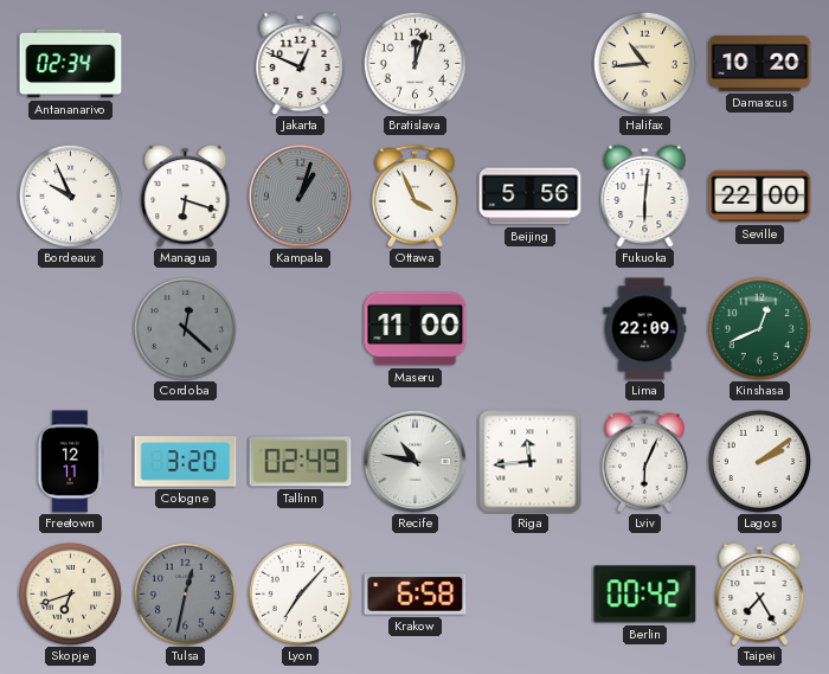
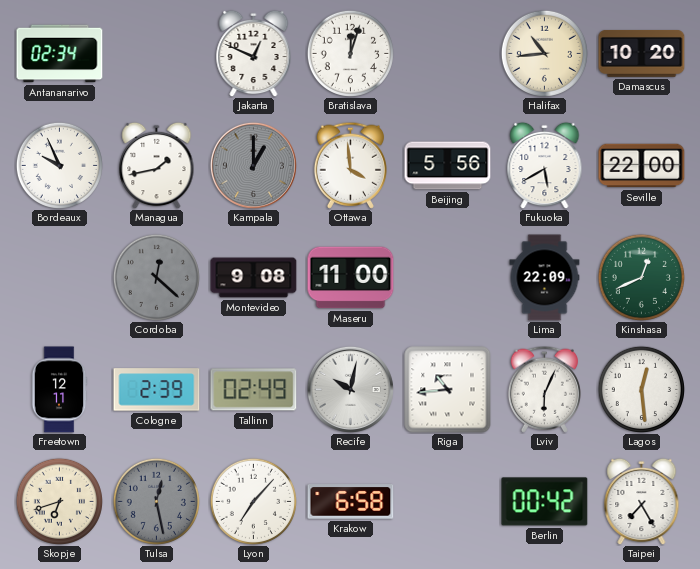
Managua: 6:18 -> 1:43
Kampala: 1:03 -> 1:00
Ottawa: 3:56 -> 3:59
Fukuoka: 6:01 -> 5:40
Montevideo: none -> 9:08
Cologne: 3:20 -> 2:39
Recife: 10:47 -> 10:02
Riga: 11:44 -> 10:44
Lagos: 2:09 -> 12:29
Tulsa: 12:32 -> 12:28
